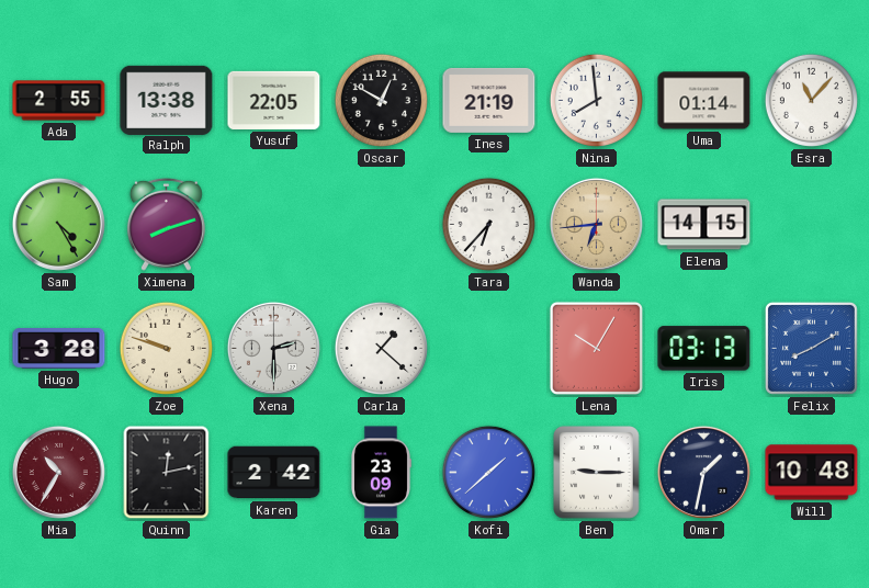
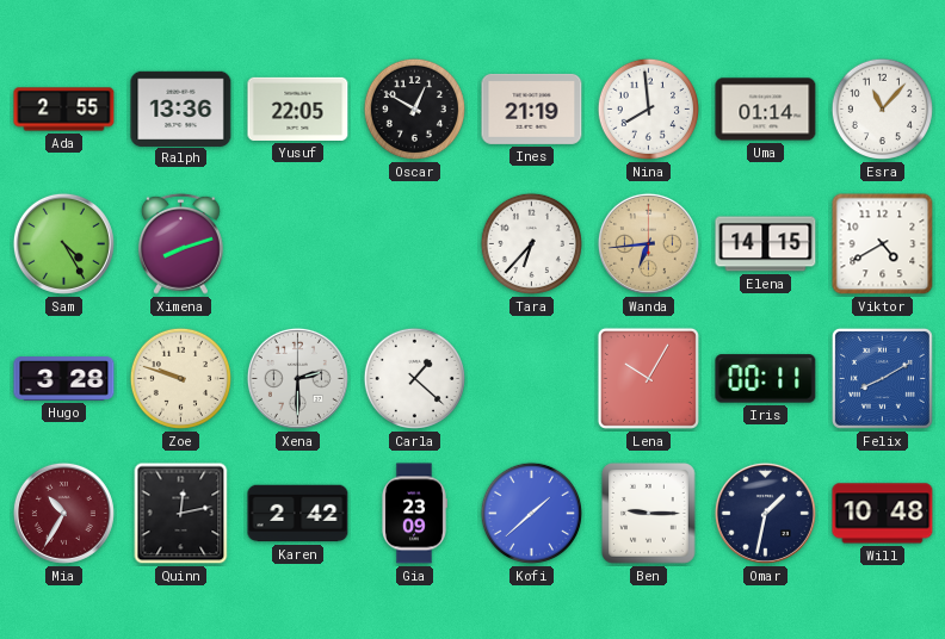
Ralph: 13:38 -> 13:36
Viktor: none -> 4:40
Iris: 03:13 -> 00:11
